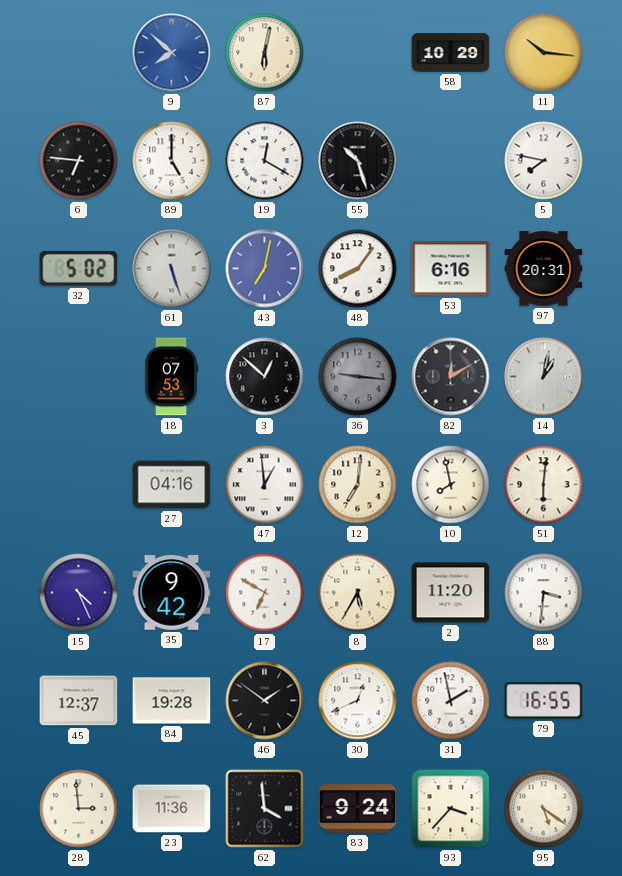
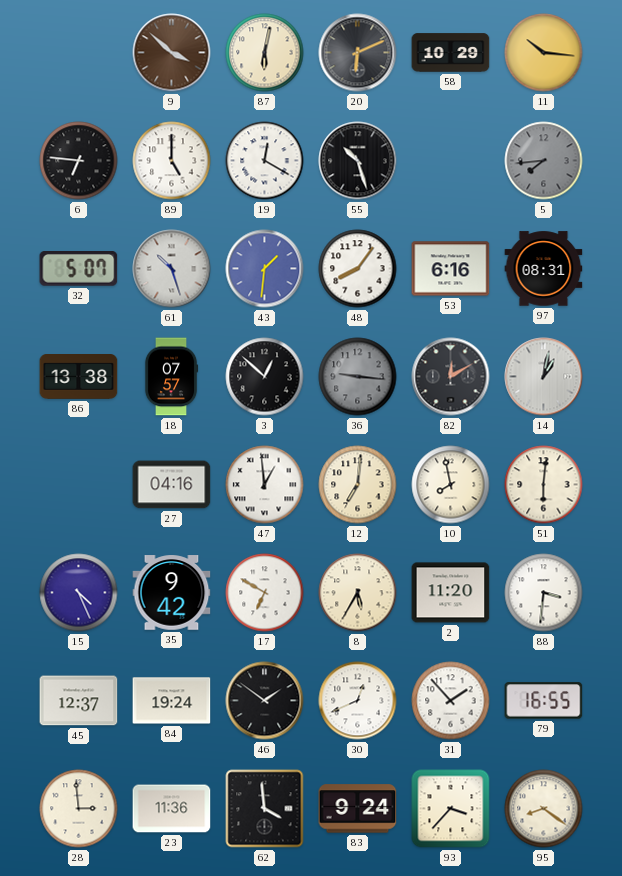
9: 7:52 -> 3:52
9 dial: blue -> brown
20: none -> 6:11
5: 7:47 -> 7:44
5 dial: white -> grey
32: 5:02 -> 5:07
61: 5:27 -> 10:27
43: 7:02 -> 1:31
97: 20:31 -> 08:31
86: none -> 13:38
18: 07:53 -> 07:57
84: 19:28 -> 19:24
31: 1:58 -> 1:53
95: 5:21 -> 8:21
